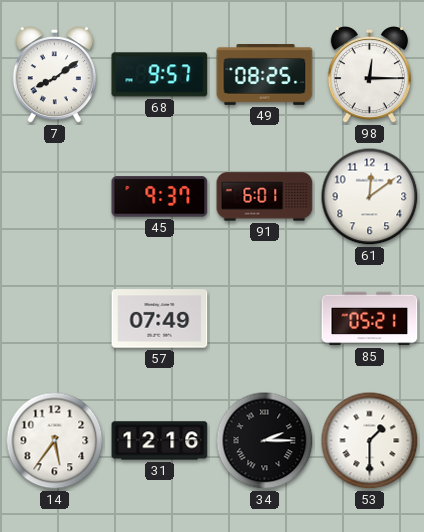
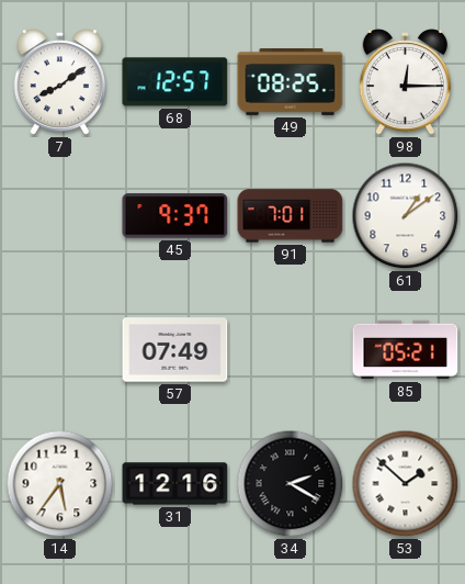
68: 9:57 -> 12:57
91: 6:01 -> 7:01
61: 12:09 -> 1:09
34: 2:15 -> 2:20
53: 1:30 -> 1:52
